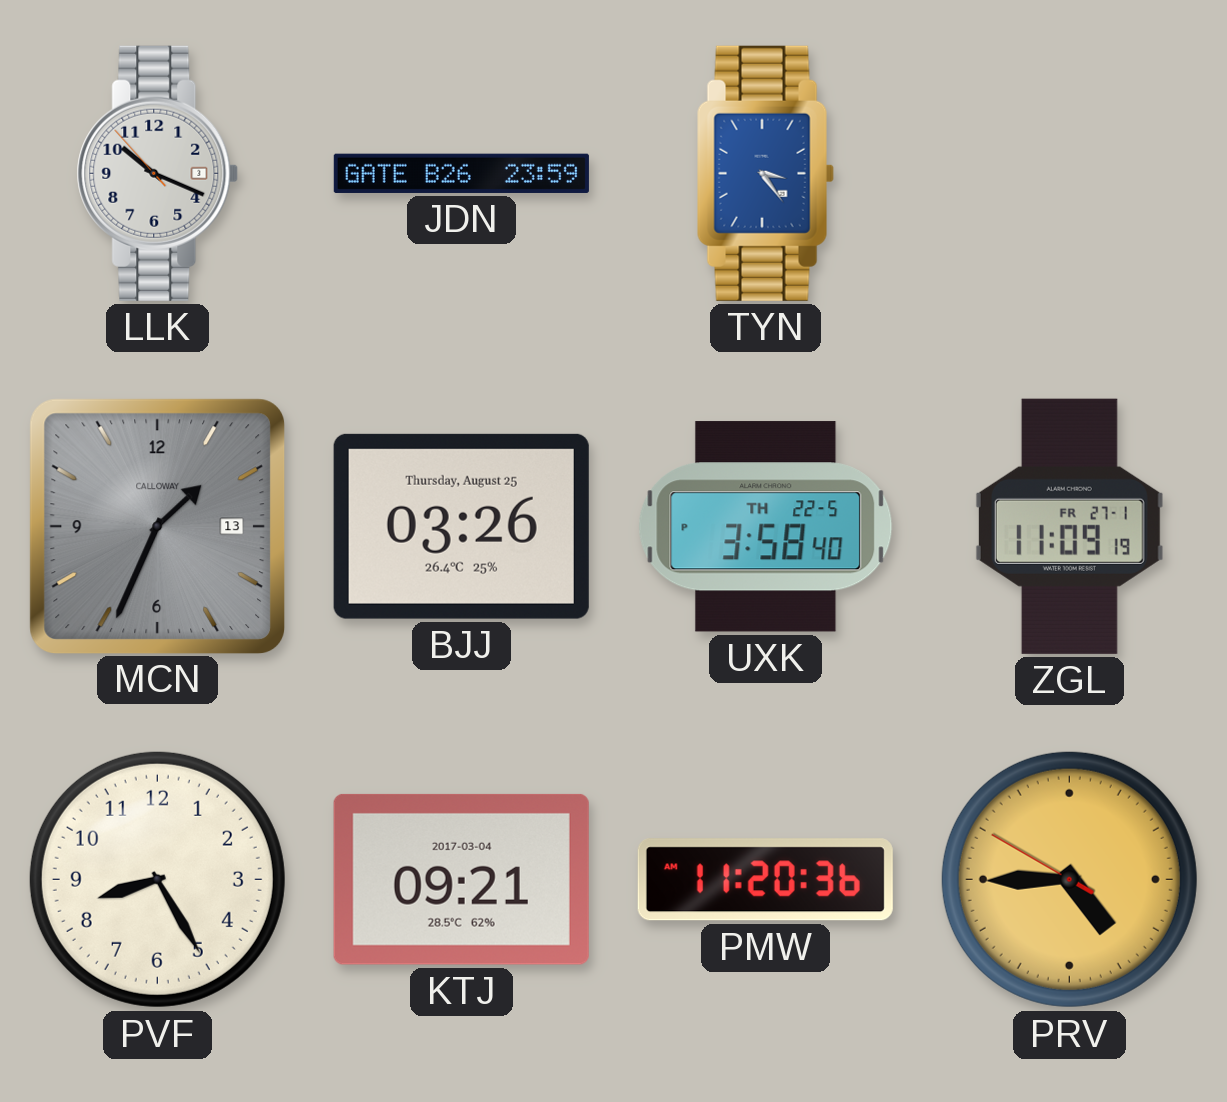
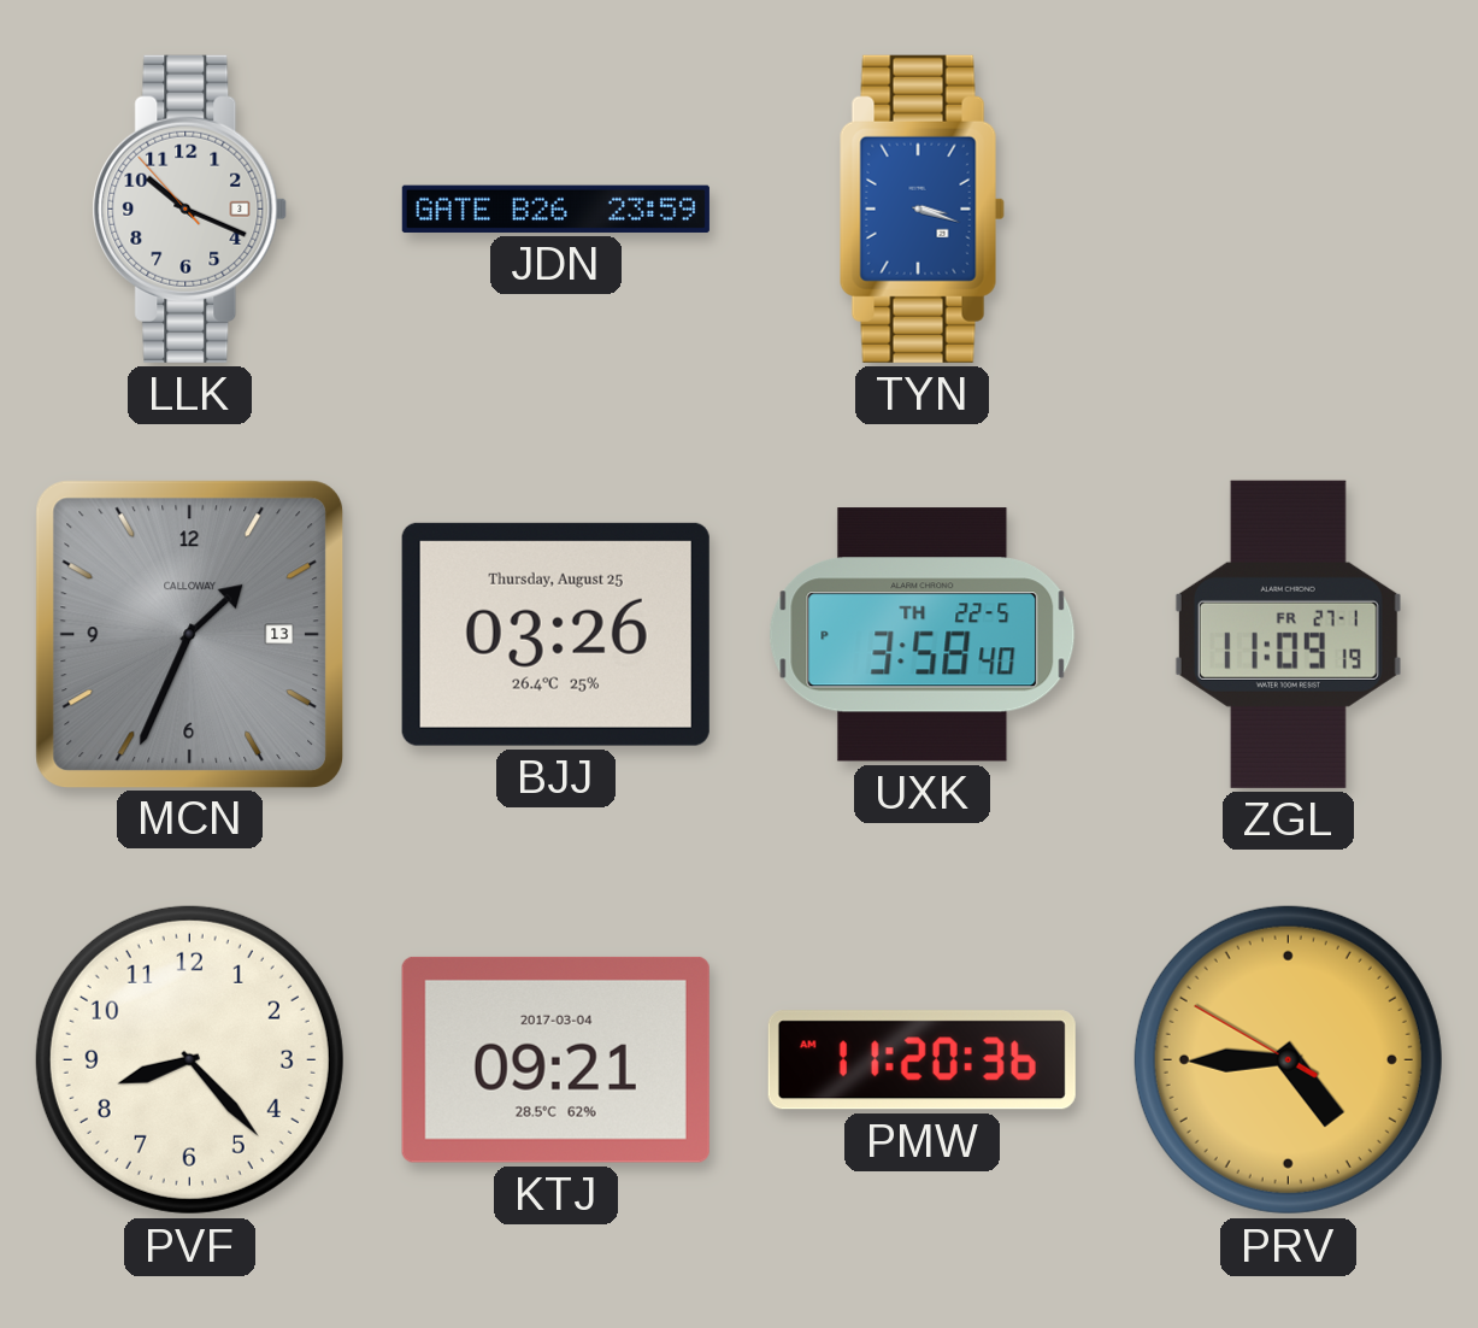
TYN: 3:24 -> 3:18
PVF: 8:25 -> 8:23
